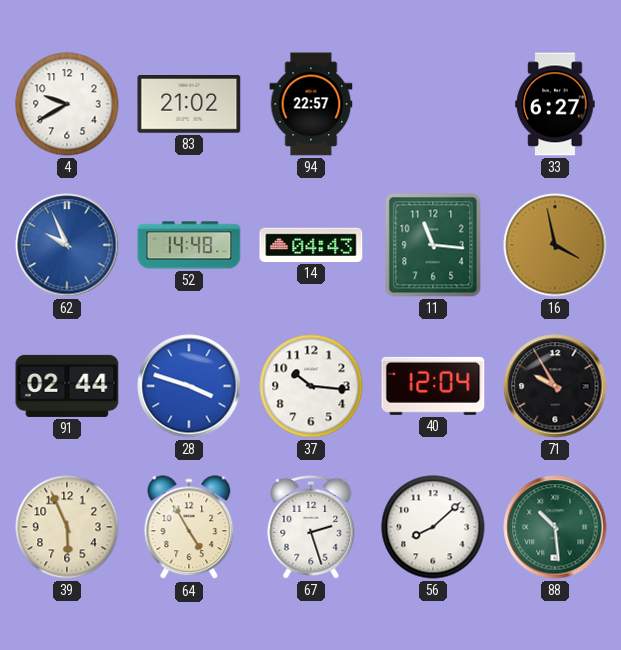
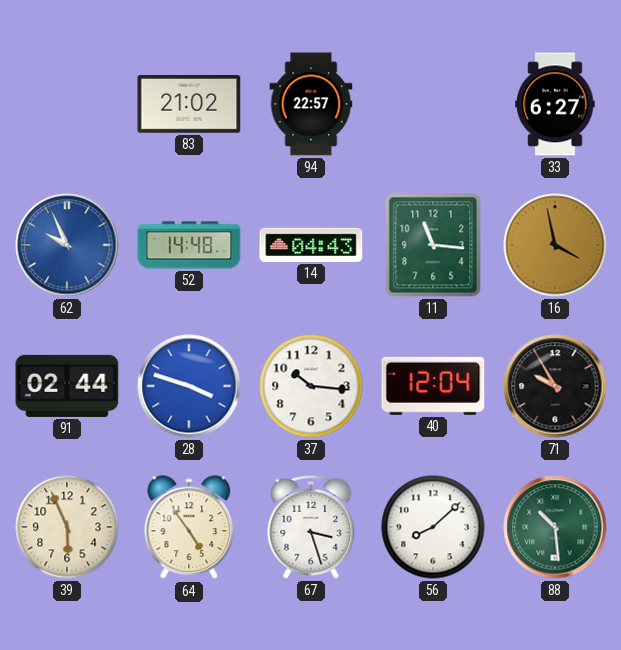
4: 9:40 -> none
64: 4:55 -> 4:54
67: 2:27 -> 3:27
